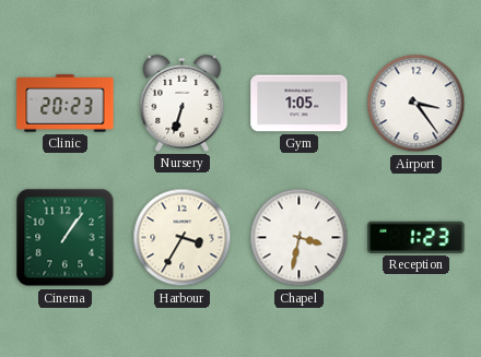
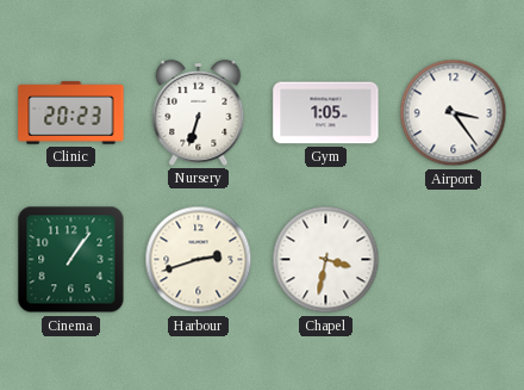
Harbour: 3:35 -> 2:42
Reception: 1:23 -> none
